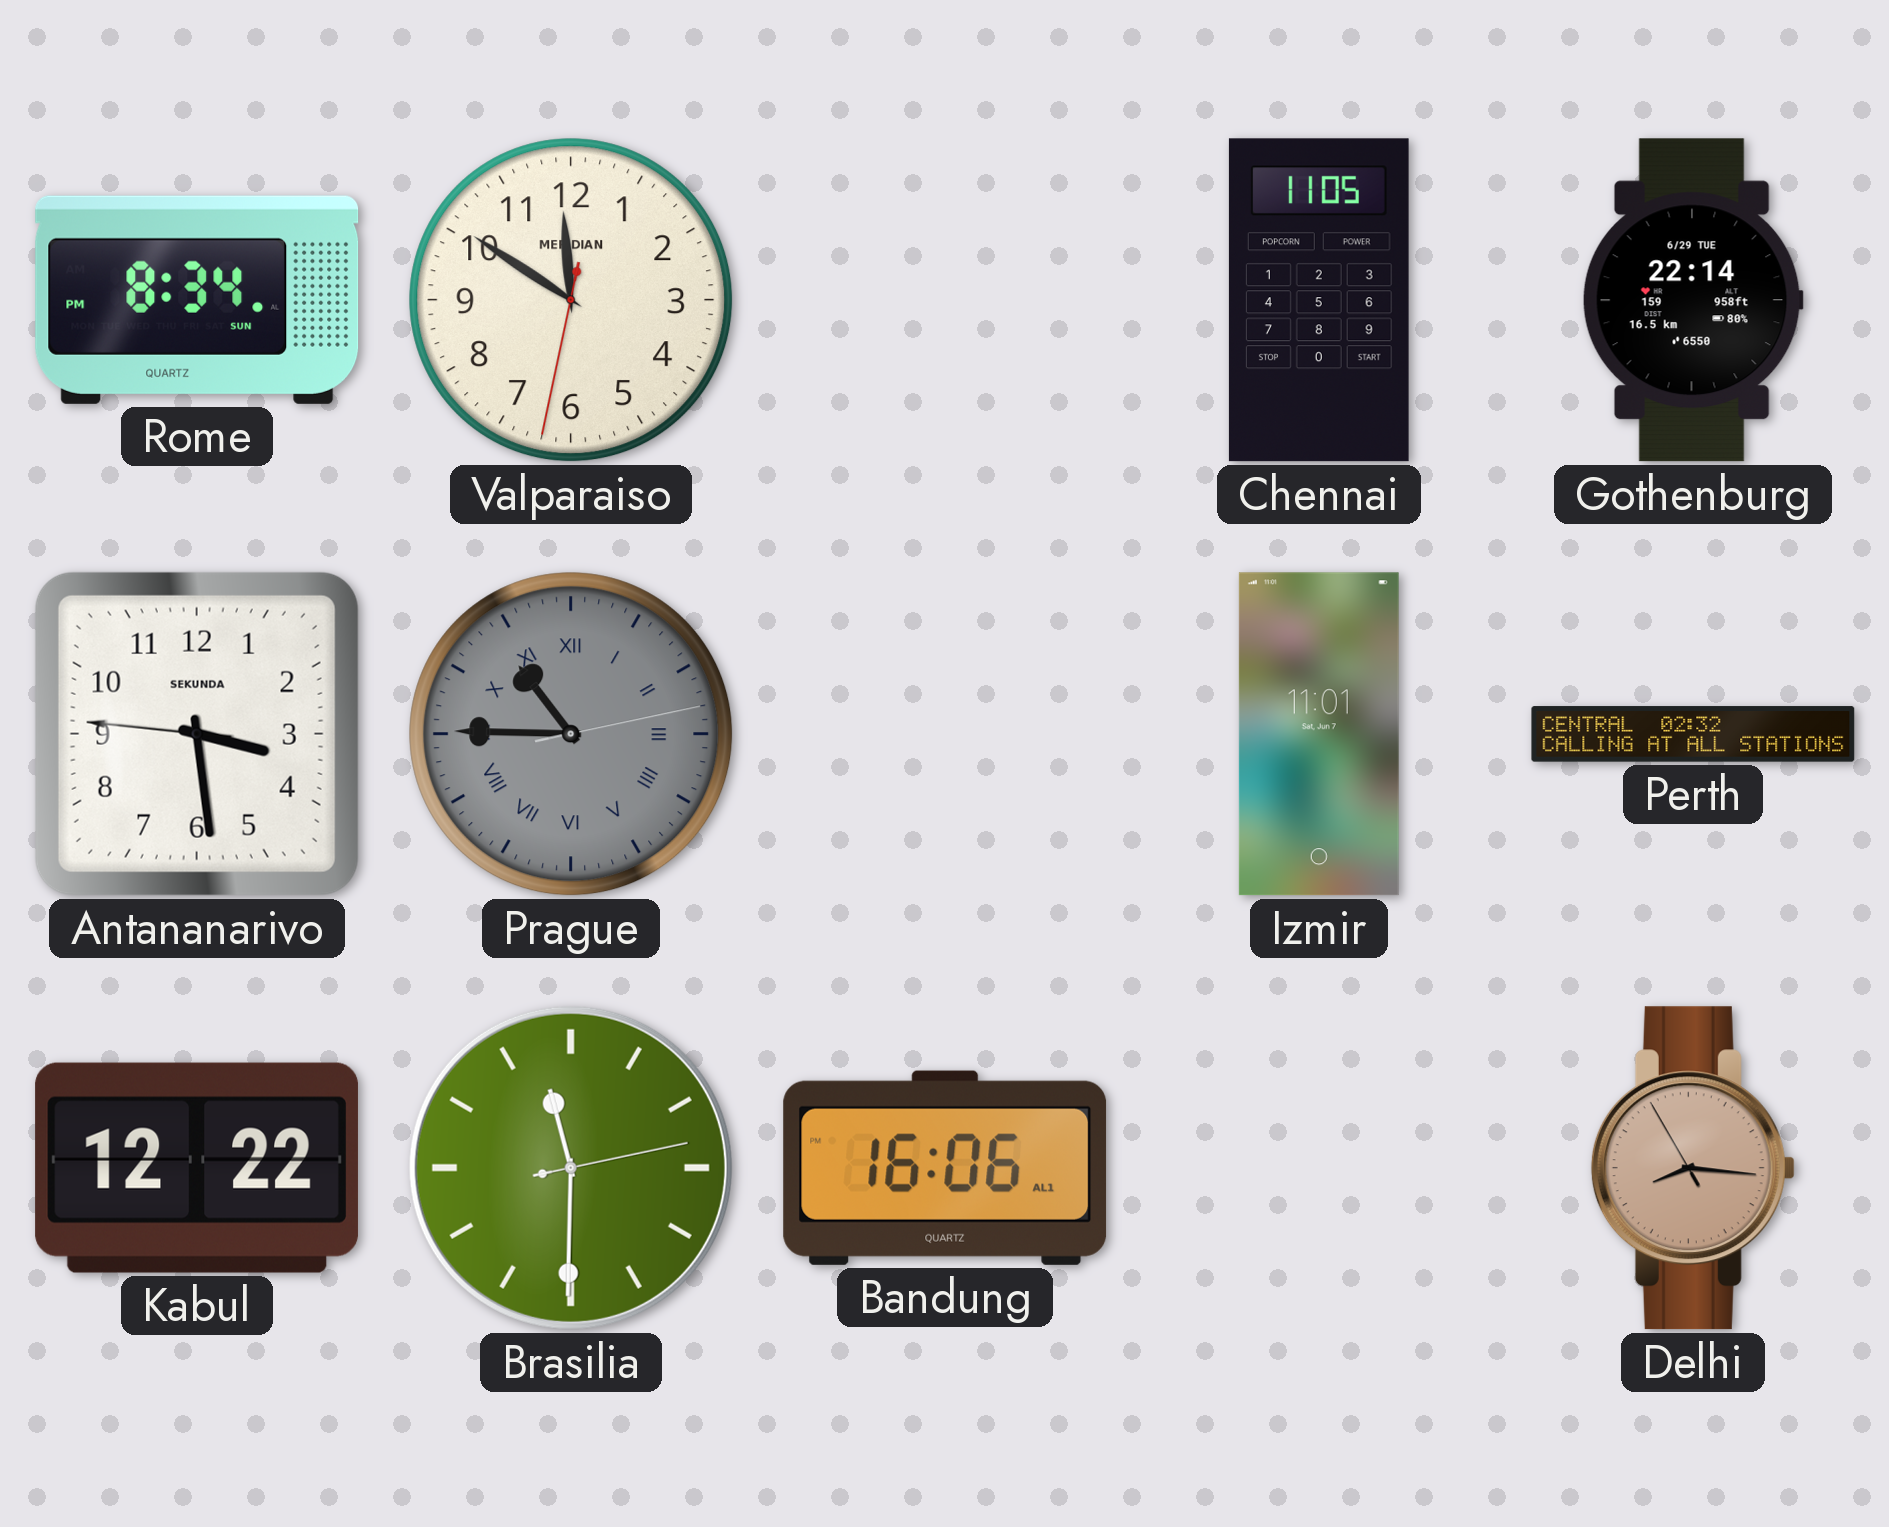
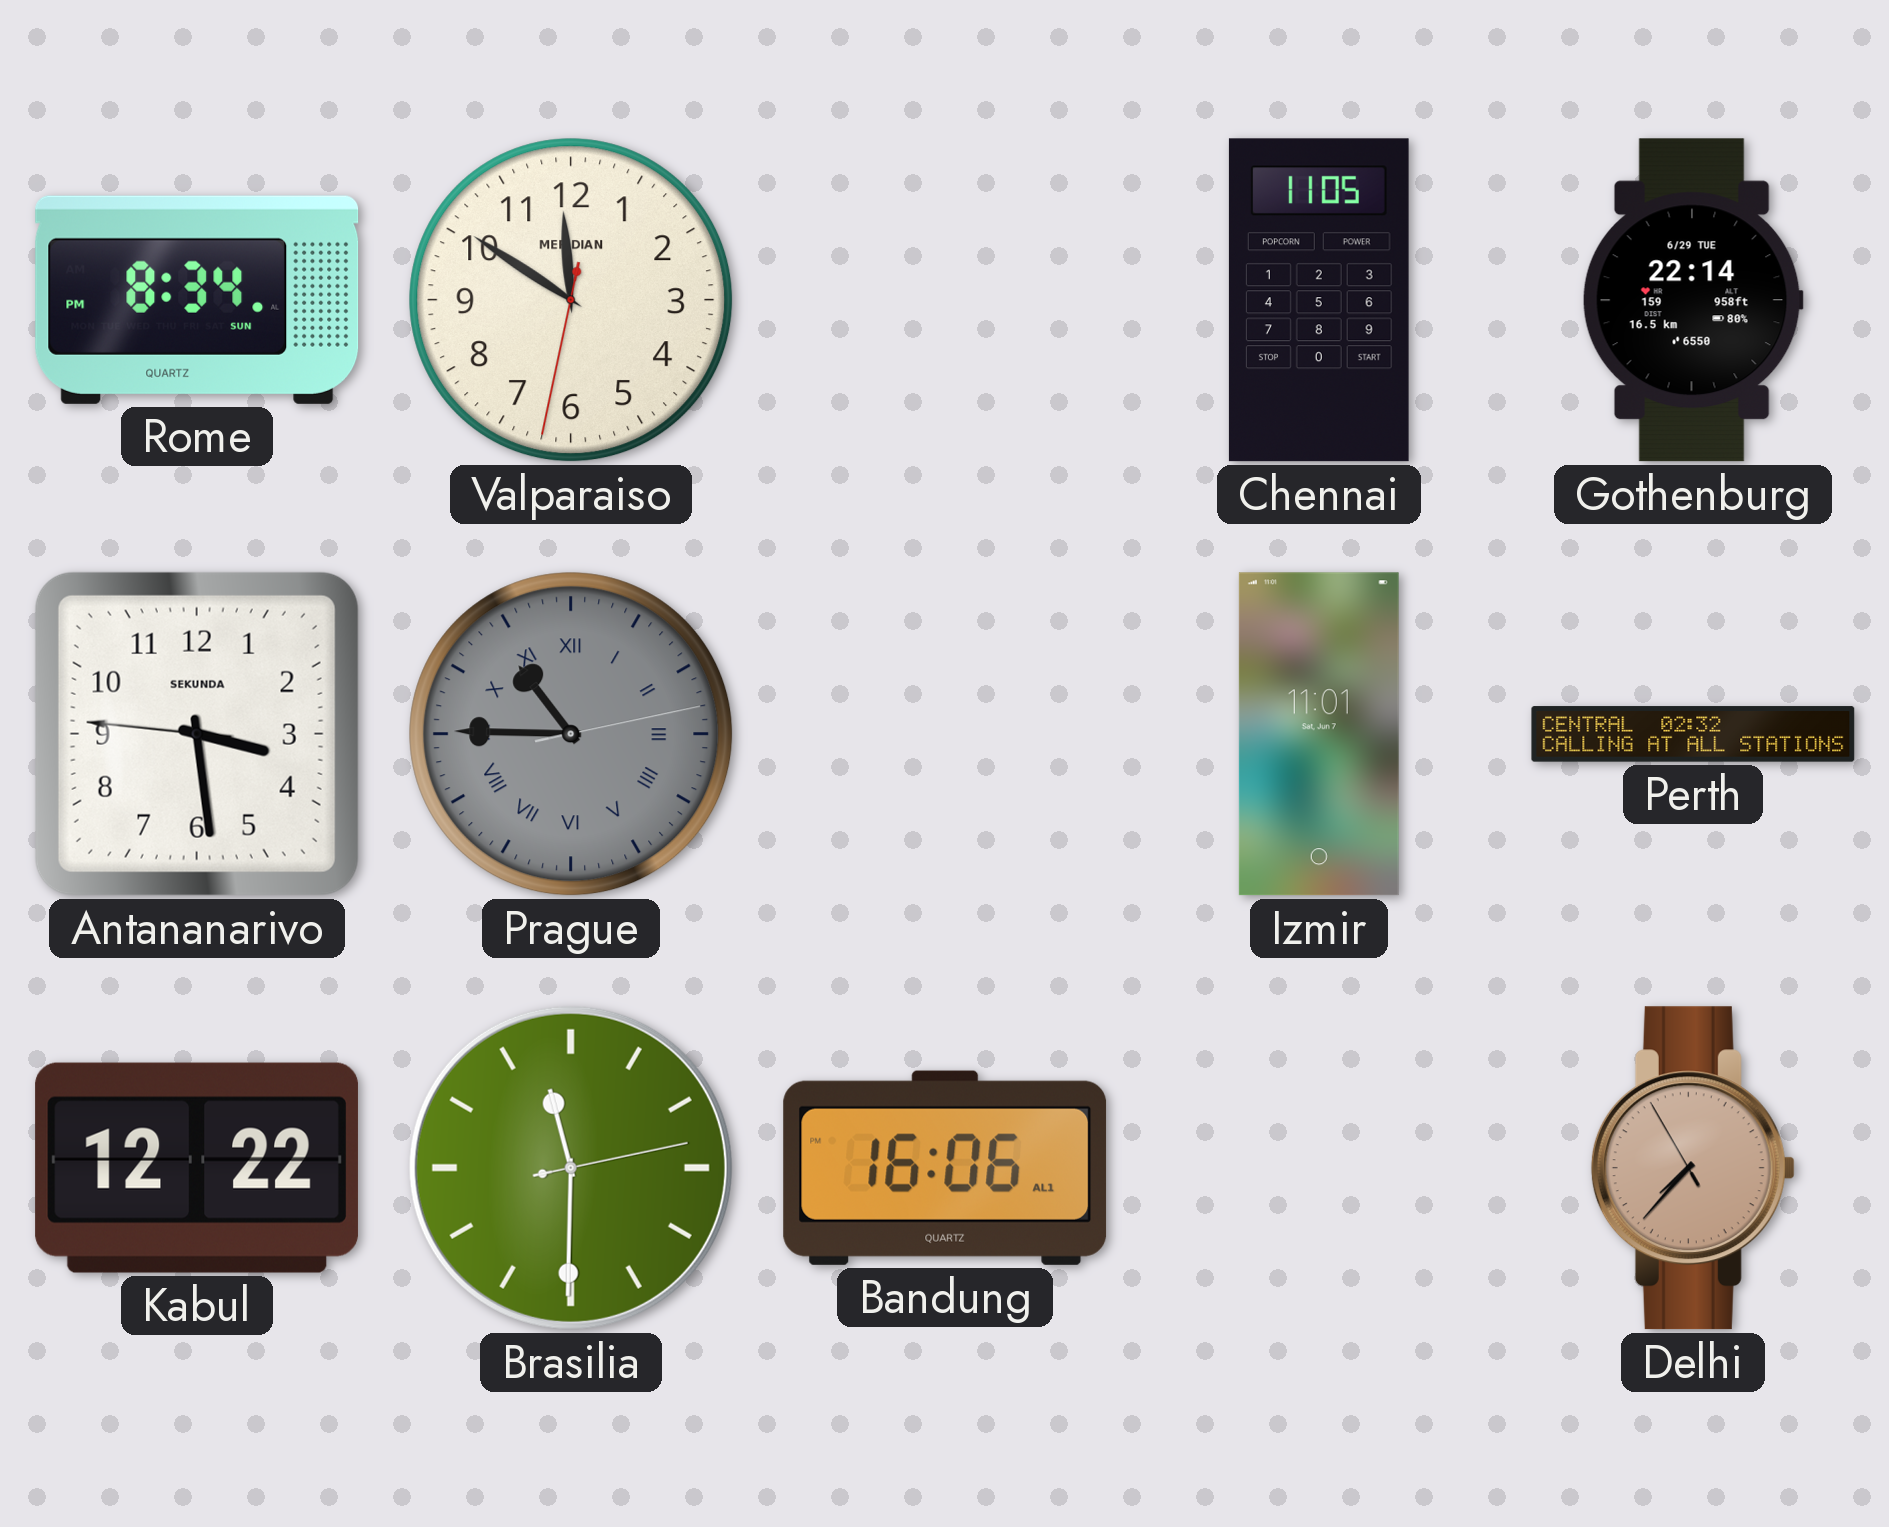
Delhi: 8:15 -> 7:36
